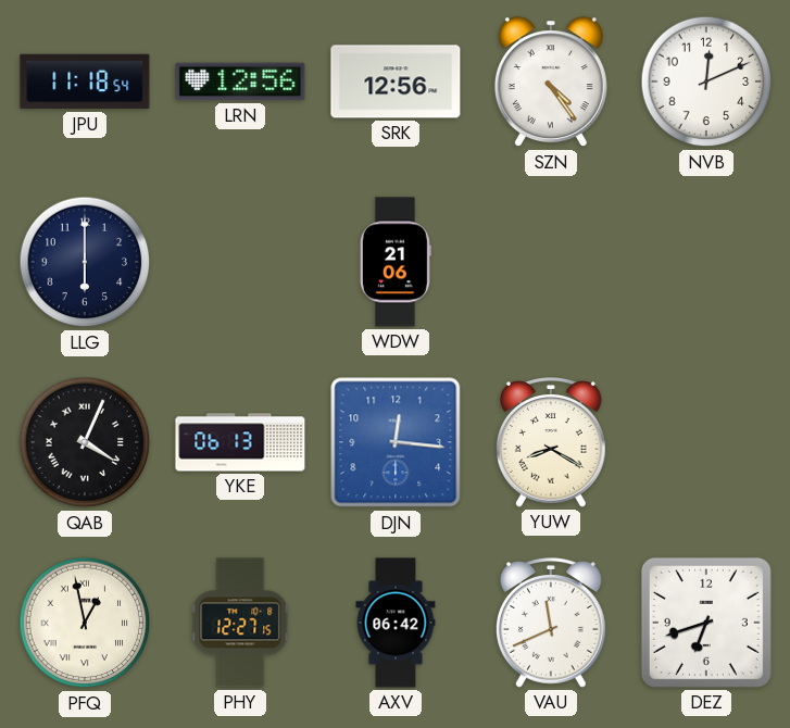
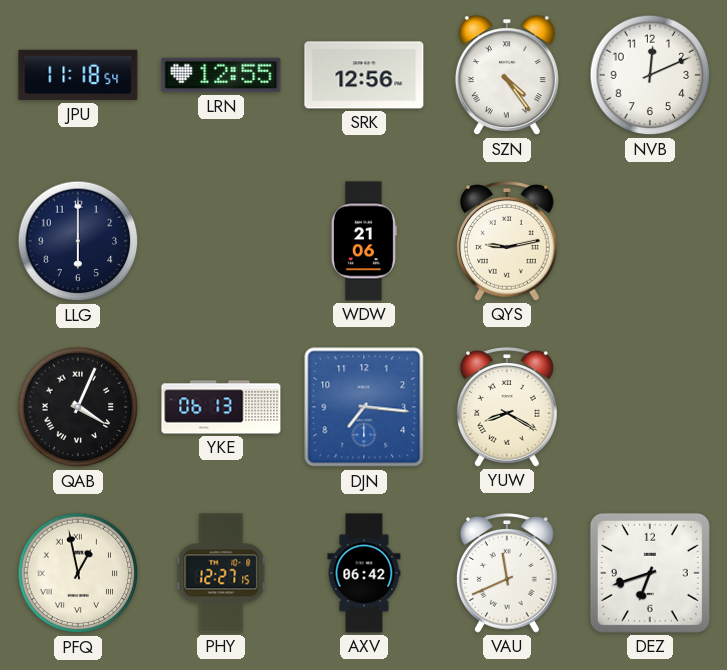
LRN: 12:56 -> 12:55
QYS: none -> 9:13
DJN: 12:16 -> 7:16
